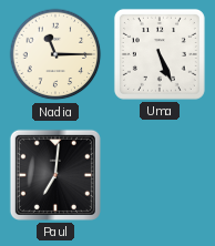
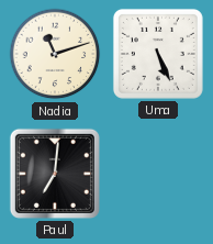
Nadia: 11:15 -> 11:12
